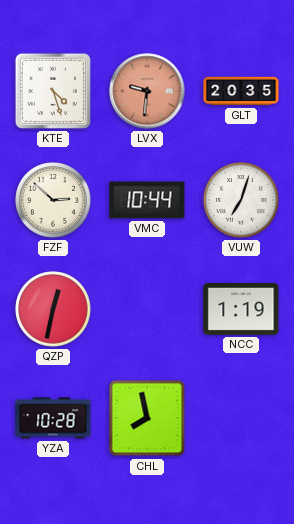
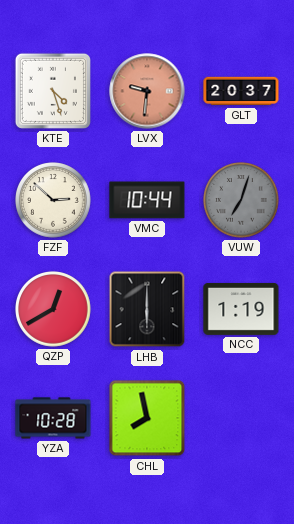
GLT: 20:35 -> 20:37
VUW dial: white -> grey
QZP: 12:32 -> 12:40
LHB: none -> 6:00
